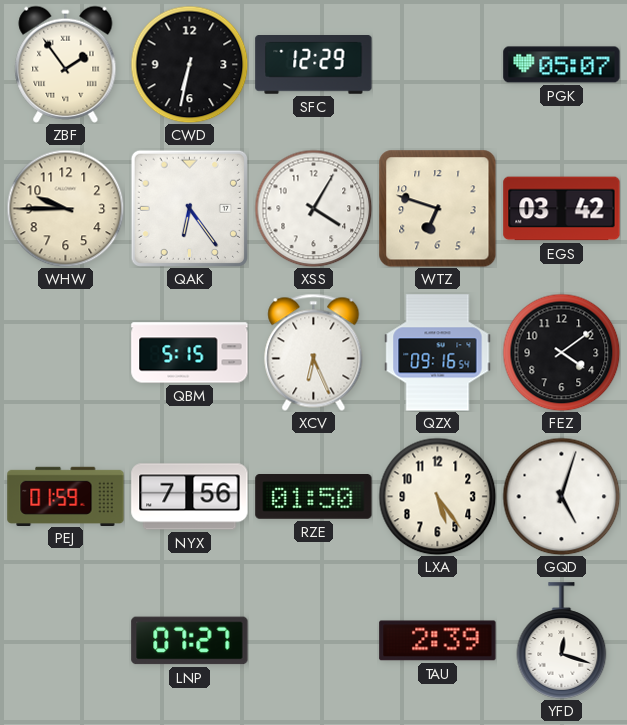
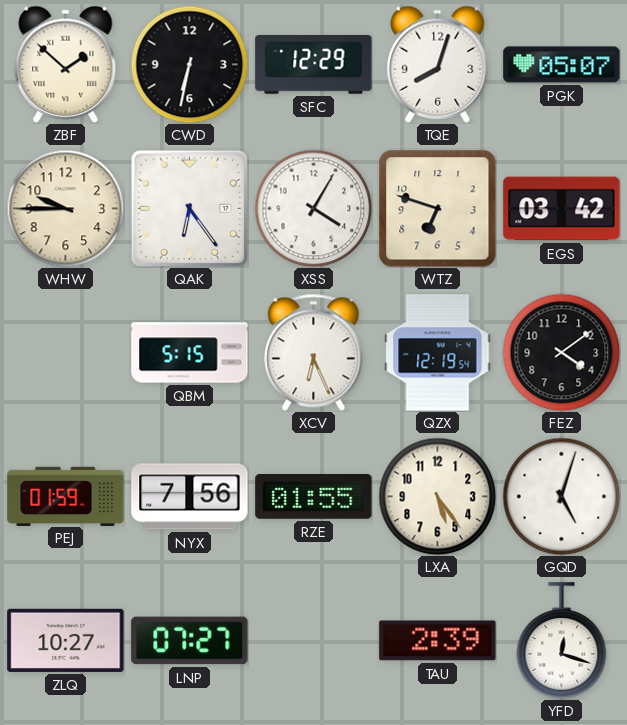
ZBF: 1:54 -> 1:52
TQE: none -> 8:03
QZX: 09:16 -> 12:19
RZE: 01:50 -> 01:55
ZLQ: none -> 10:27
